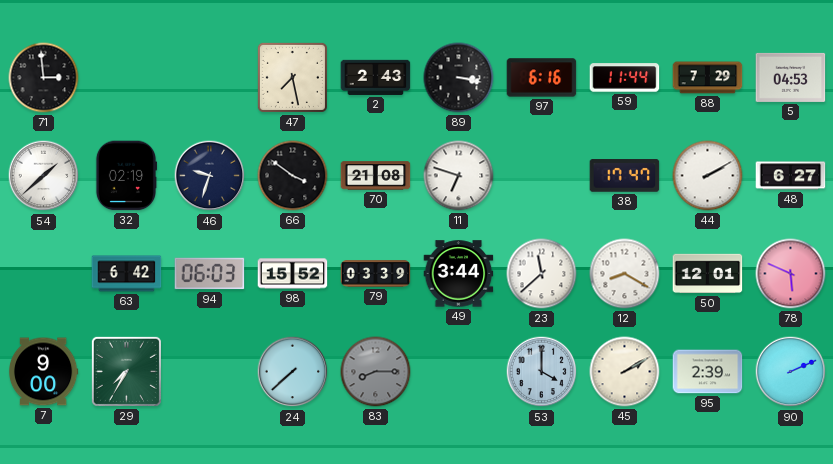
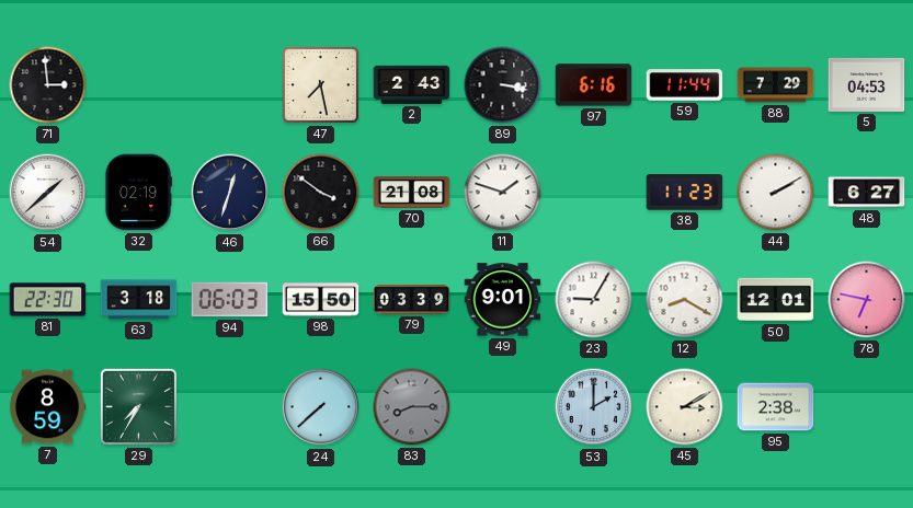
46: 9:33 -> 12:33
11: 6:48 -> 1:48
38: 17:47 -> 11:23
81: none -> 22:30
63: 6:42 -> 3:18
98: 15:52 -> 15:50
49: 3:44 -> 9:01
23: 11:38 -> 9:05
78: 5:49 -> 6:47
7: 9:00 -> 8:59
53: 4:00 -> 2:00
45: 2:10 -> 3:10
95: 2:39 -> 2:38
90: 2:11 -> none
